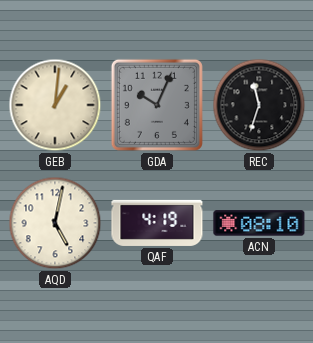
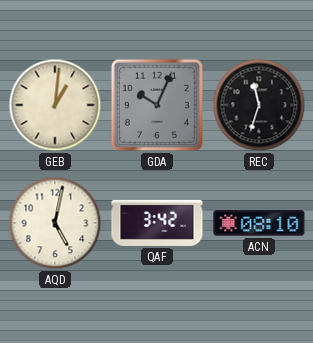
QAF: 4:19 -> 3:42
